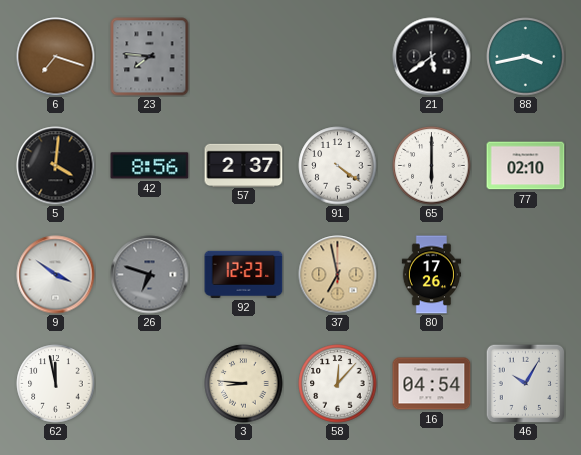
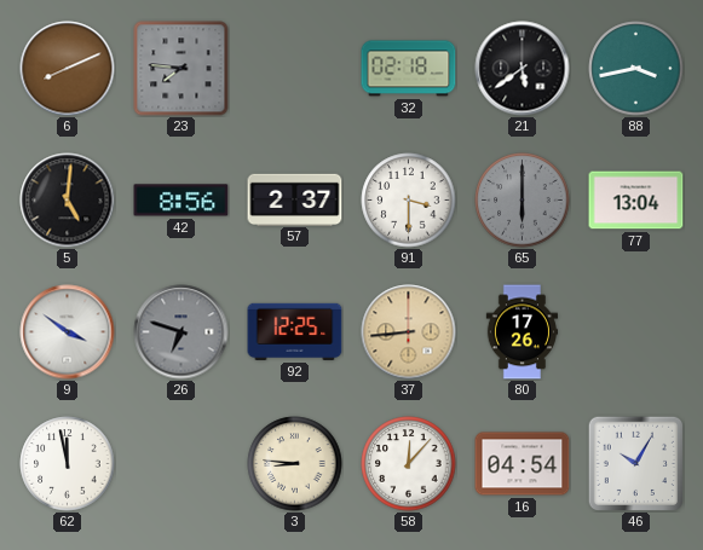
6: 7:18 -> 8:11
32: none -> 02:18
5: 4:01 -> 5:01
91: 4:21 -> 3:30
65 dial: white -> grey
77: 02:10 -> 13:04
92: 12:23 -> 12:25
37: 6:58 -> 8:44
